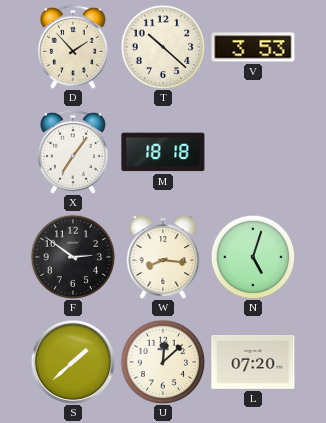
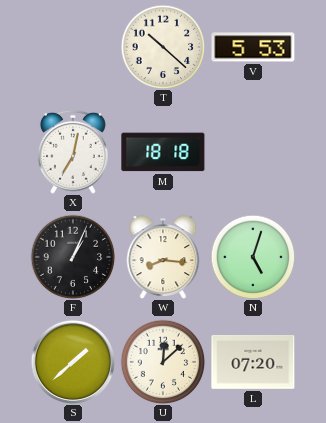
D: 1:53 -> none
V: 3:53 -> 5:53
X: 7:06 -> 7:02
F: 2:51 -> 1:04
